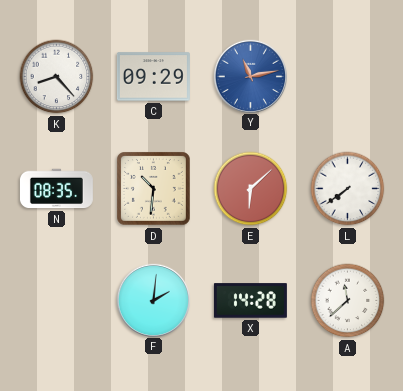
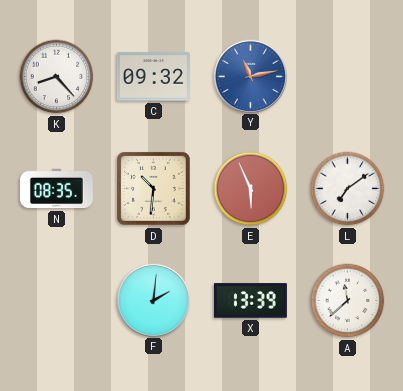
C: 09:29 -> 09:32
E: 6:08 -> 5:56
L: 7:39 -> 7:09
X: 14:28 -> 13:39
